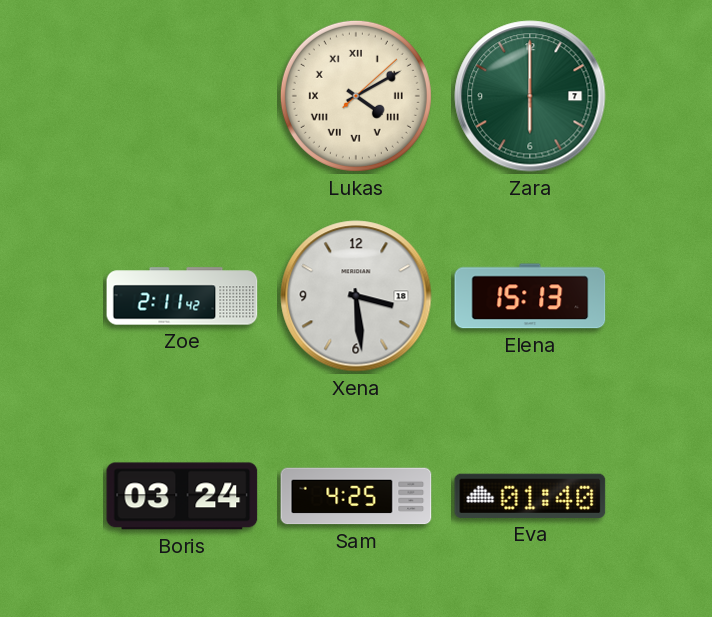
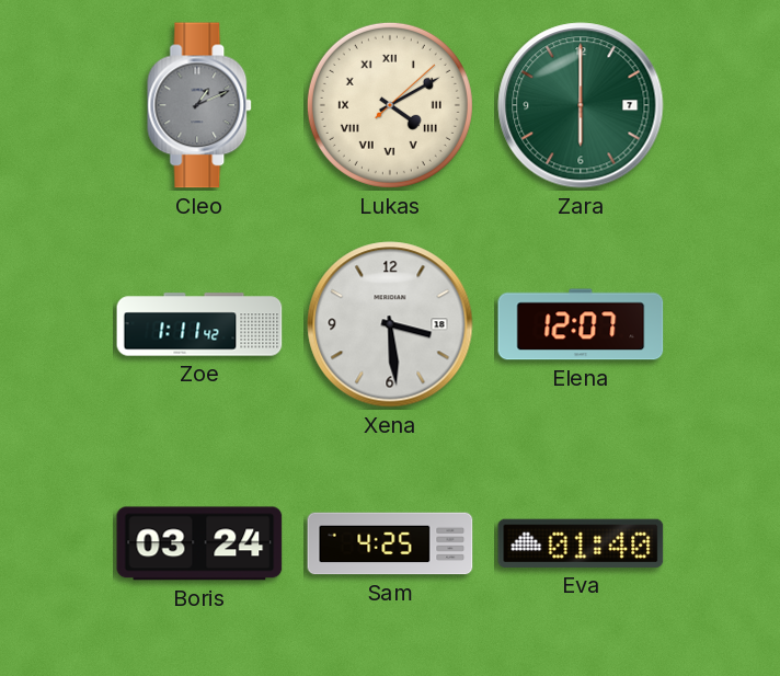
Cleo: none -> 1:11
Zoe: 2:11 -> 1:11
Elena: 15:13 -> 12:07
